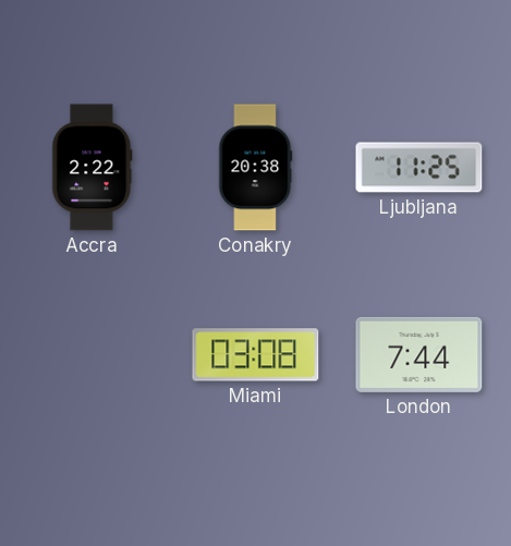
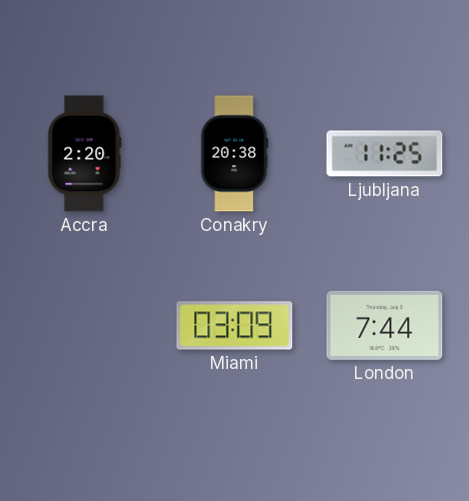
Accra: 2:22 -> 2:20
Miami: 03:08 -> 03:09
